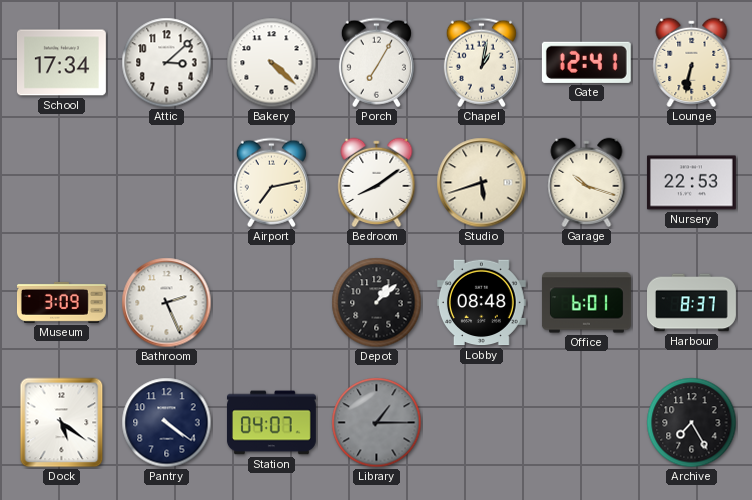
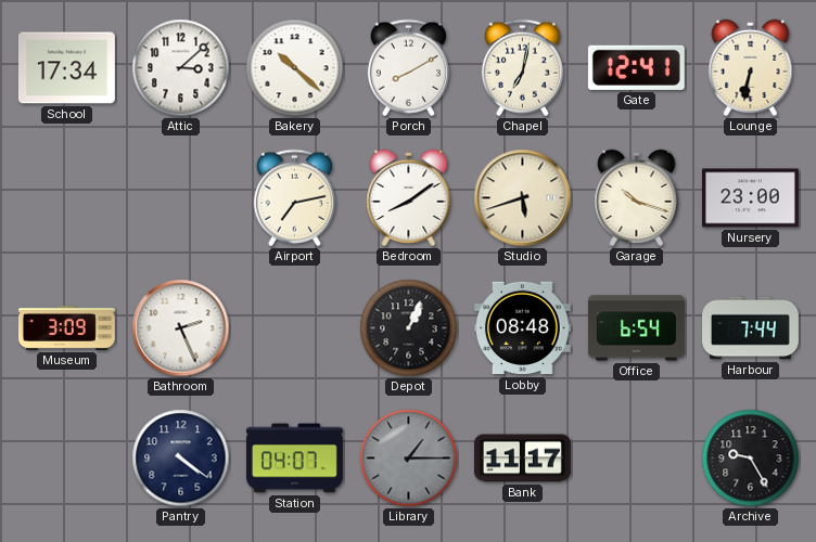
Bakery: 4:22 -> 10:22
Porch: 7:05 -> 8:10
Chapel: 1:02 -> 7:02
Nursery: 22:53 -> 23:00
Depot: 1:08 -> 1:04
Office: 6:01 -> 6:54
Harbour: 8:37 -> 7:44
Dock: 5:21 -> none
Bank: none -> 11:17
Archive: 7:25 -> 9:25
